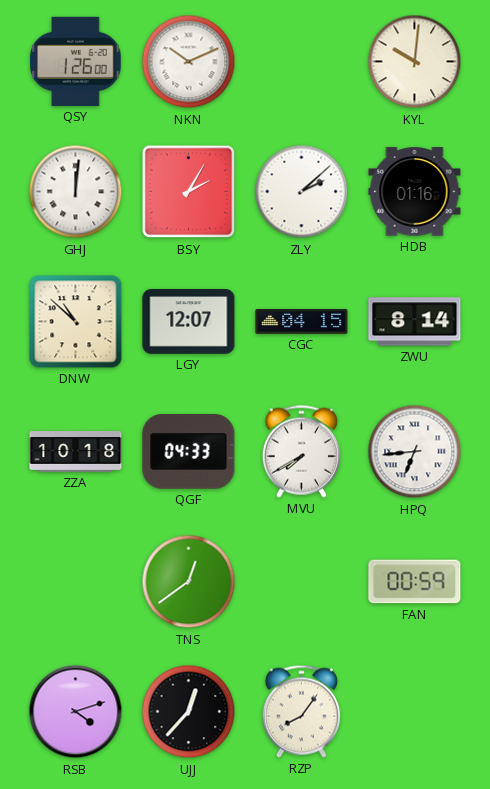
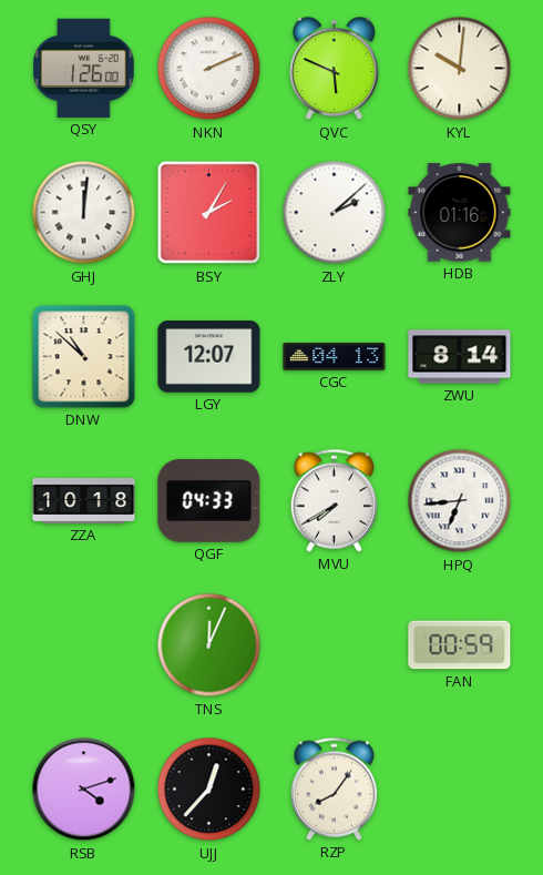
NKN: 10:11 -> 2:11
QVC: none -> 5:49
CGC: 04:15 -> 04:13
TNS: 12:39 -> 12:04
